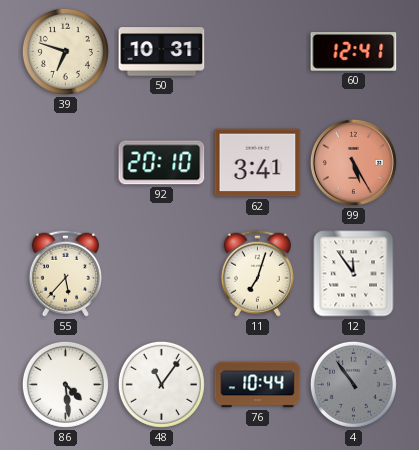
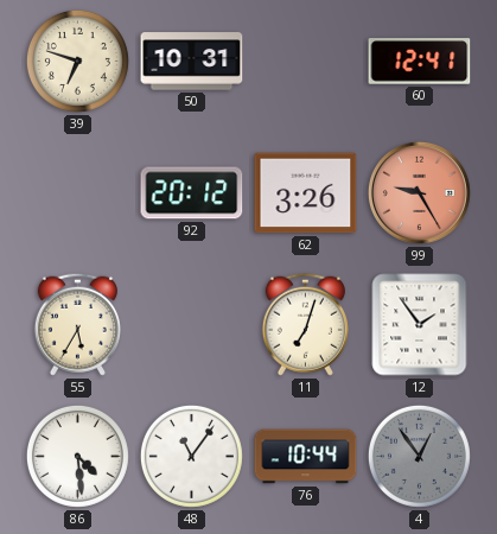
92: 20:10 -> 20:12
62: 3:41 -> 3:26
99: 5:25 -> 9:25
55: 5:37 -> 5:35
12: 11:54 -> 1:54
4: 10:54 -> 12:54
